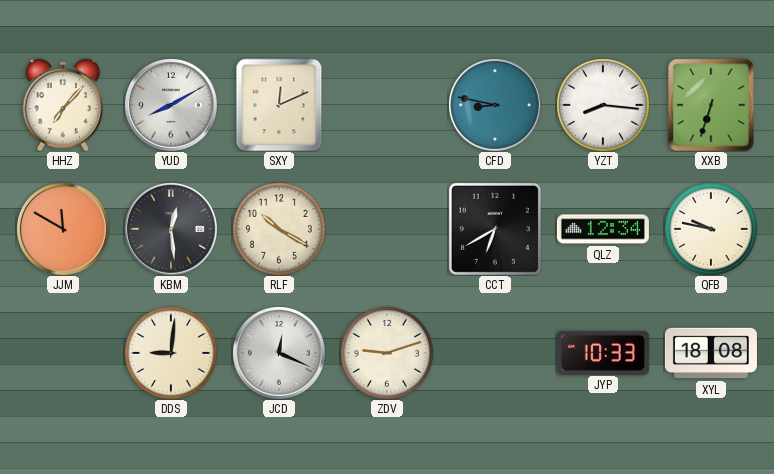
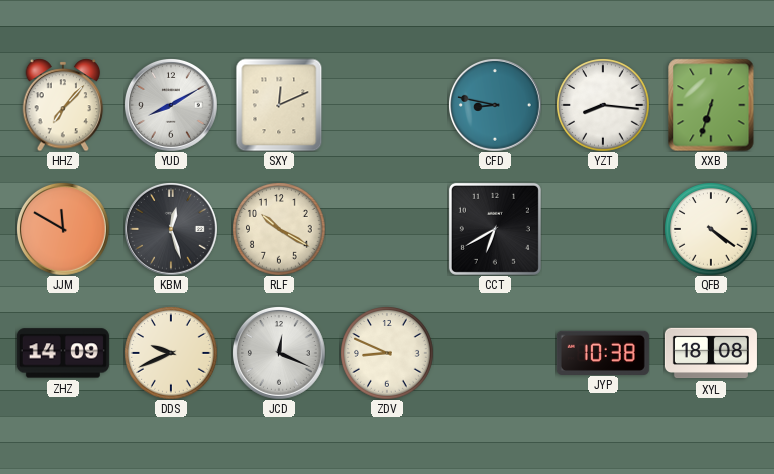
KBM: 12:29 -> 12:27
QLZ: 12:34 -> none
QFB: 9:47 -> 4:21
ZHZ: none -> 14:09
DDS: 9:01 -> 9:41
ZDV: 9:12 -> 8:49
JYP: 10:33 -> 10:38
